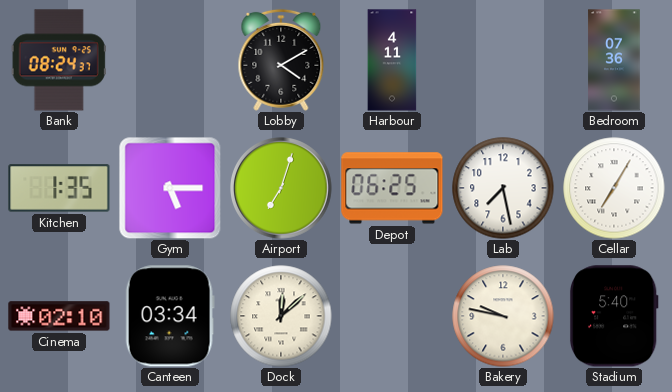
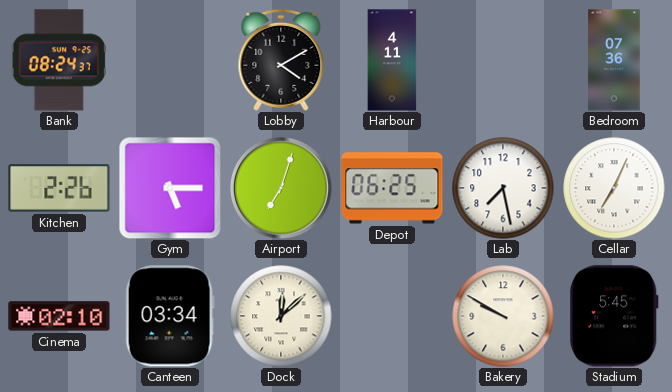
Kitchen: 1:35 -> 2:26
Cellar: 7:05 -> 7:04
Bakery: 9:47 -> 9:50
Stadium: 5:40 -> 5:45
